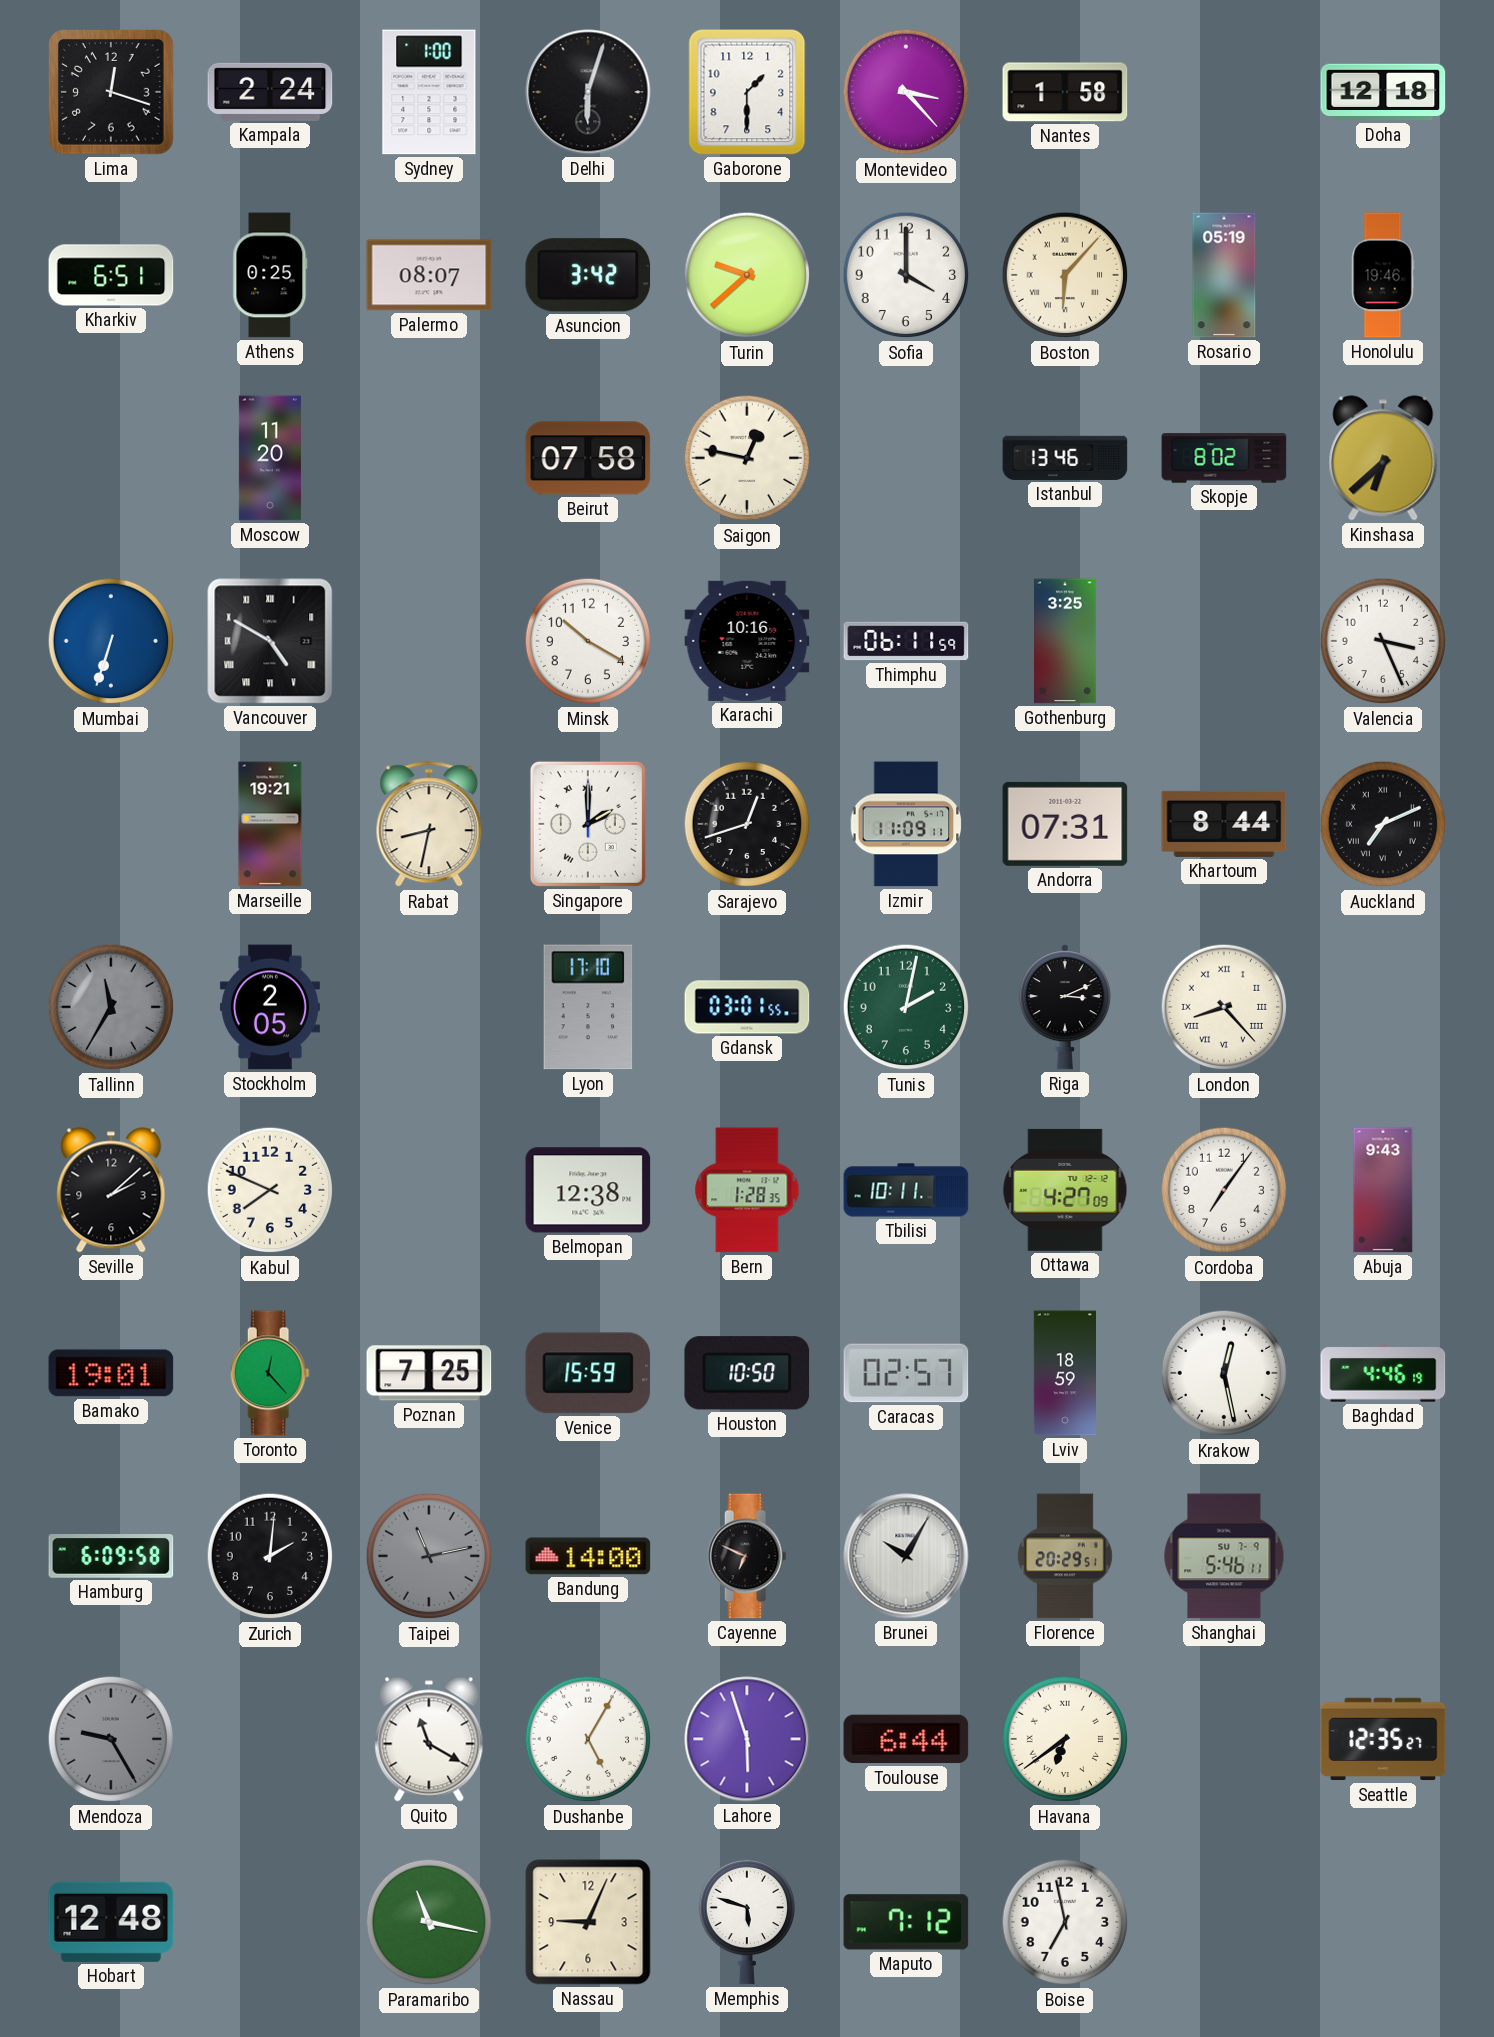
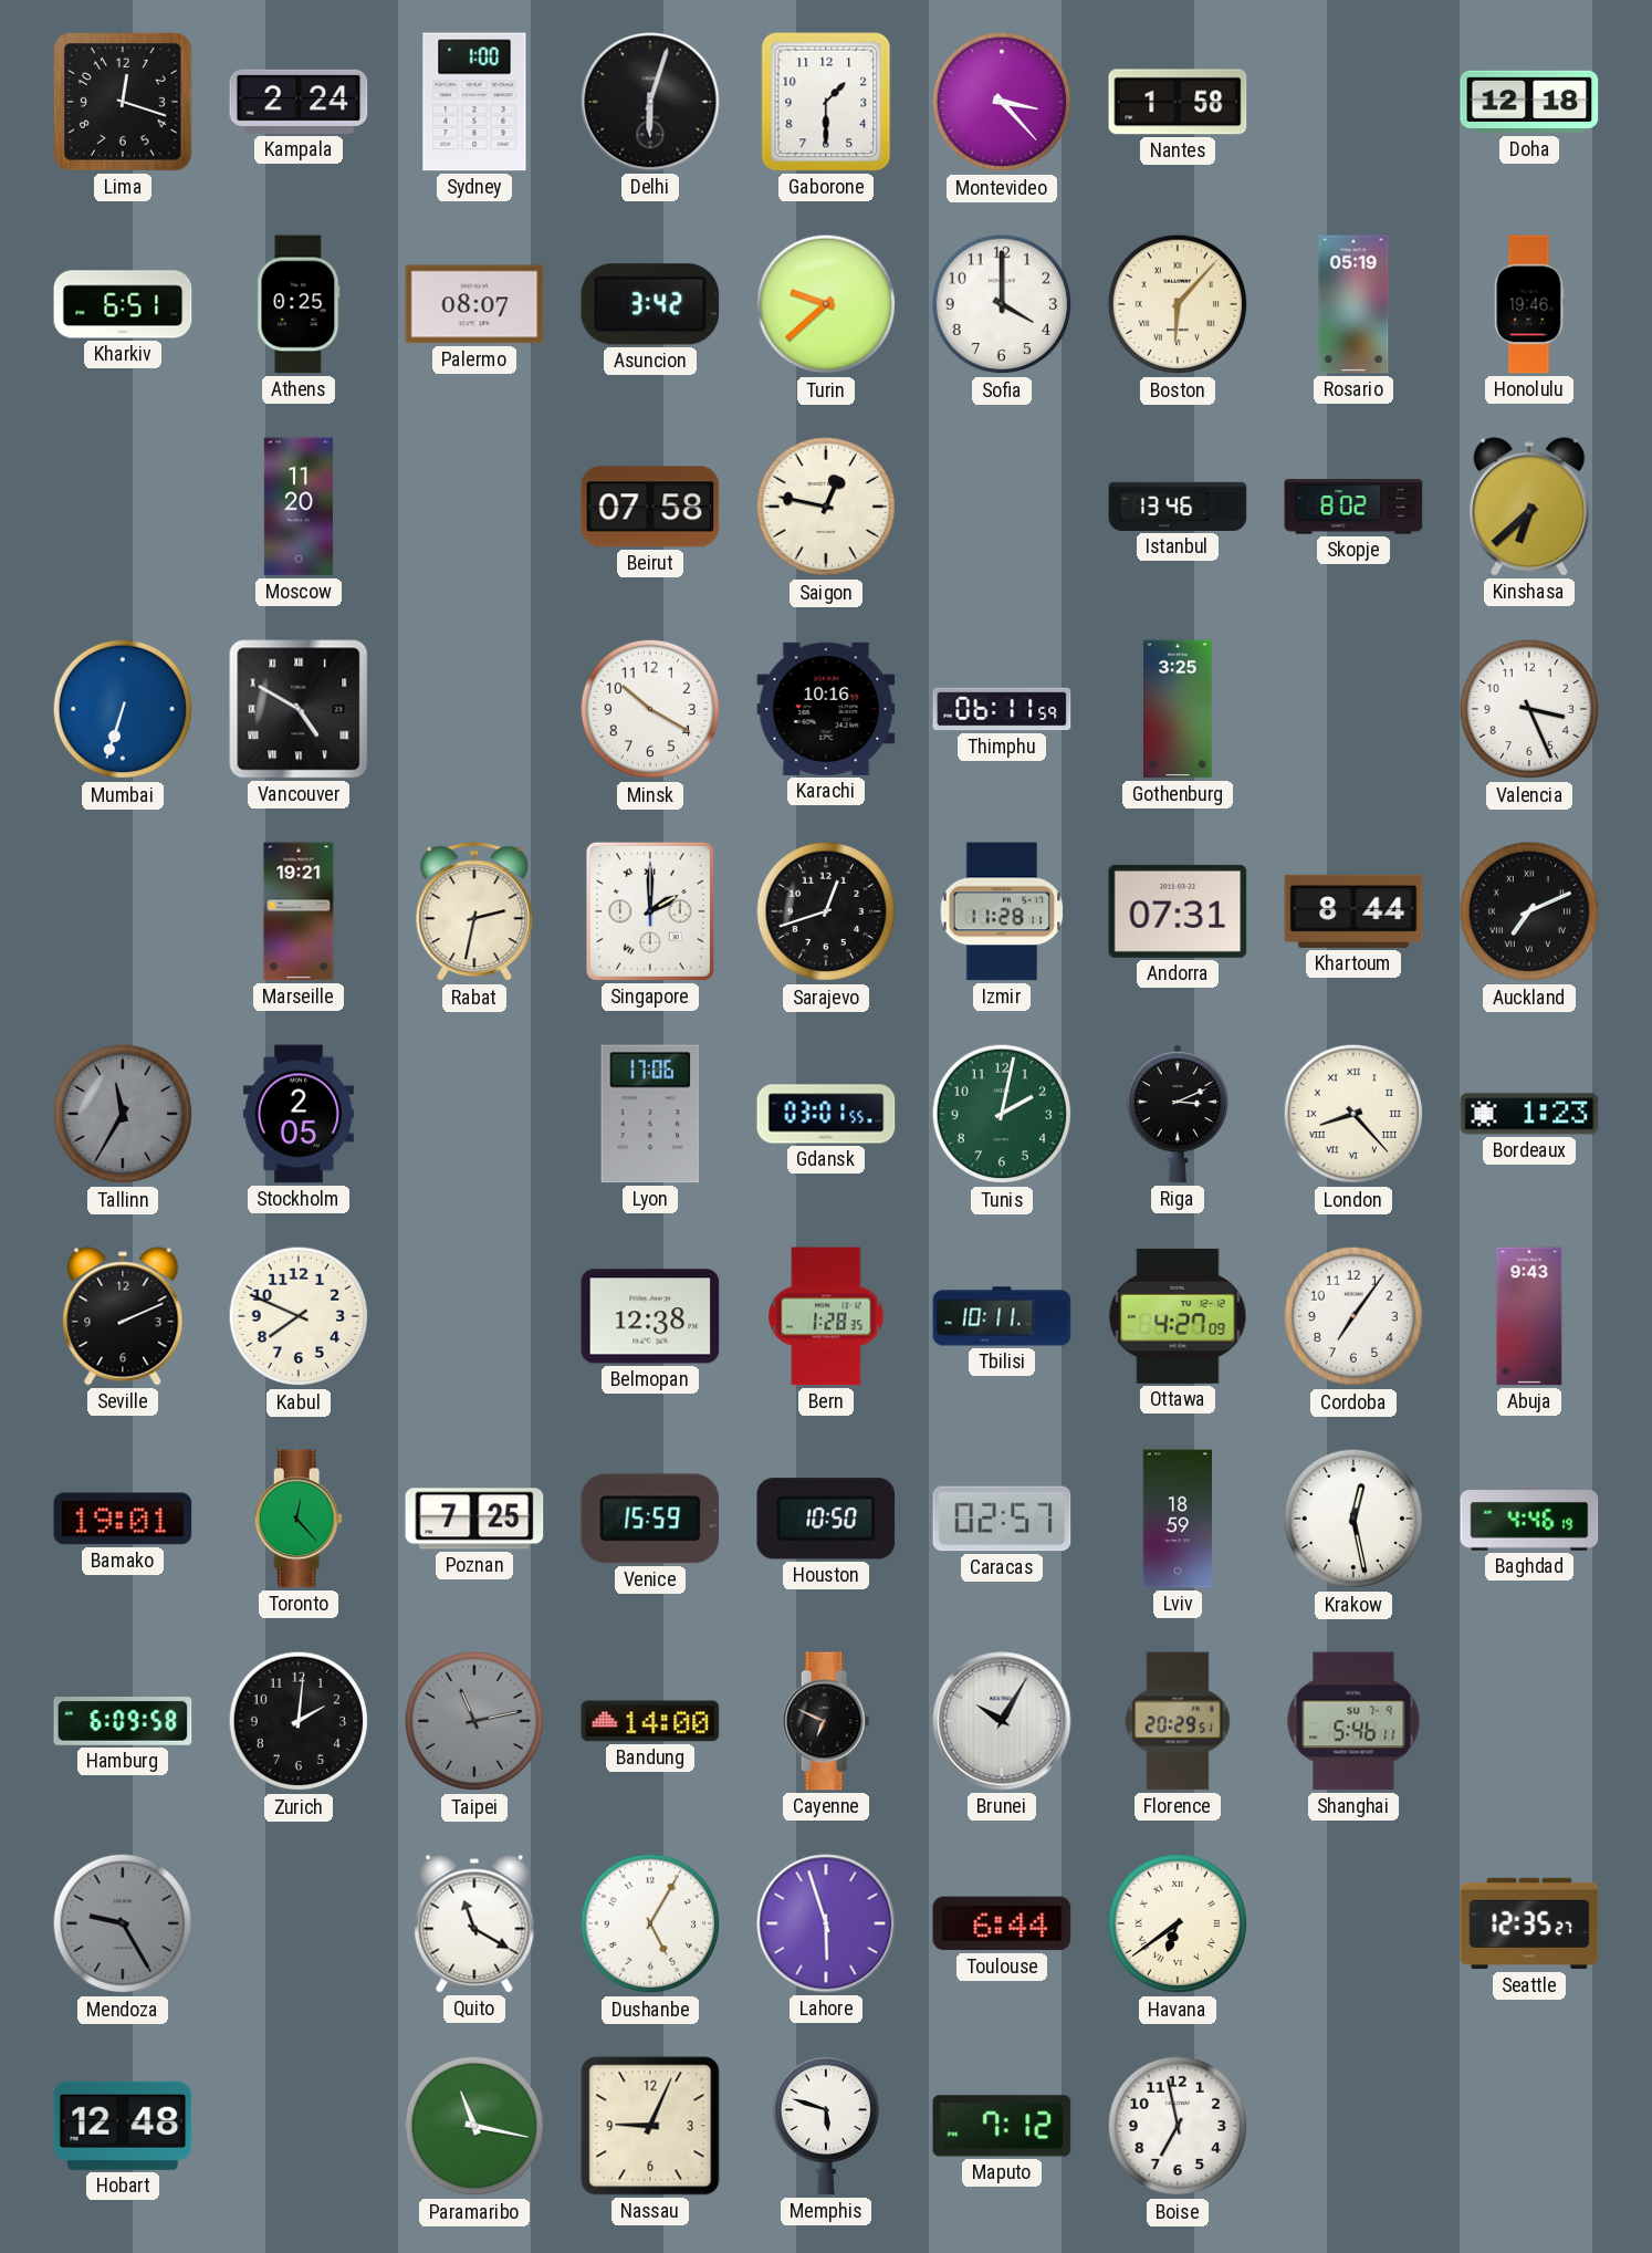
Rabat: 8:32 -> 2:32
Izmir: 11:09 -> 11:28
Lyon: 17:10 -> 17:06
Bordeaux: none -> 1:23
Seville: 2:08 -> 2:11
